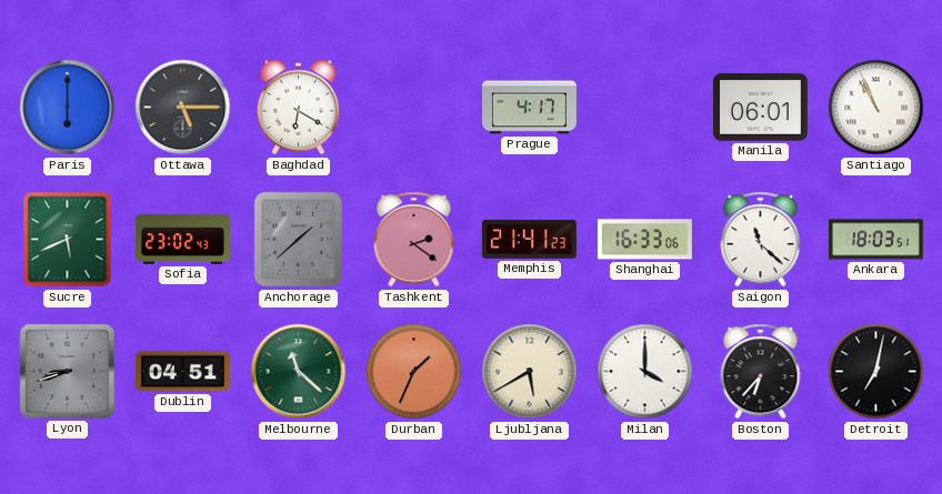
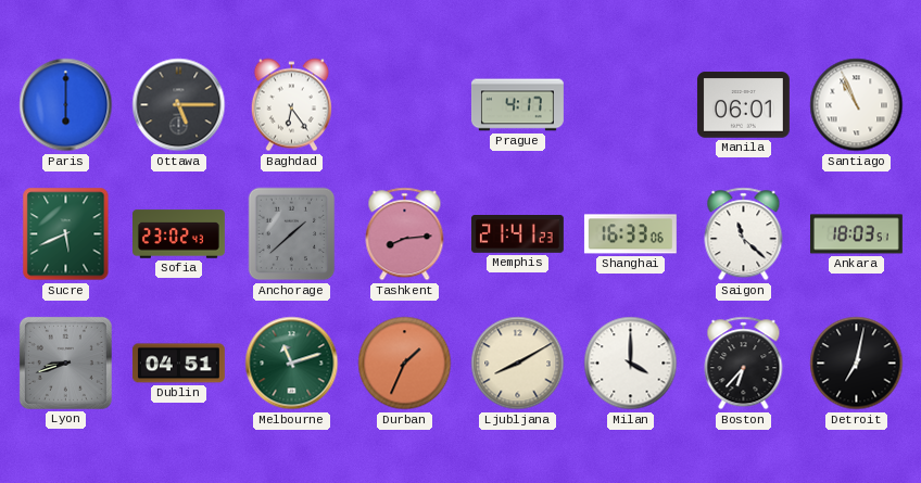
Baghdad: 6:20 -> 6:24
Tashkent: 2:21 -> 8:14
Melbourne: 11:22 -> 11:12
Ljubljana: 5:40 -> 8:10
